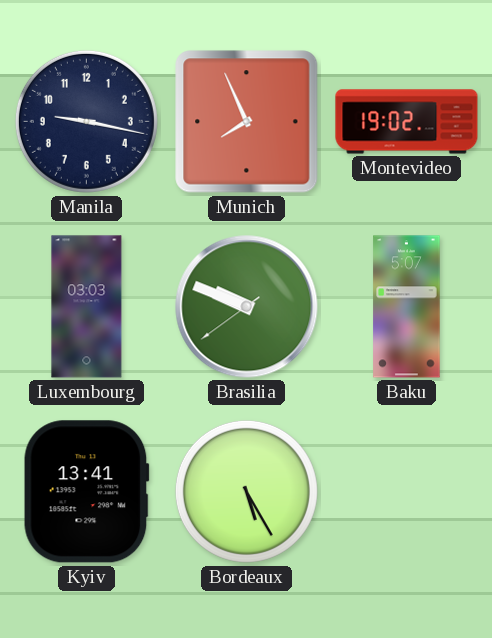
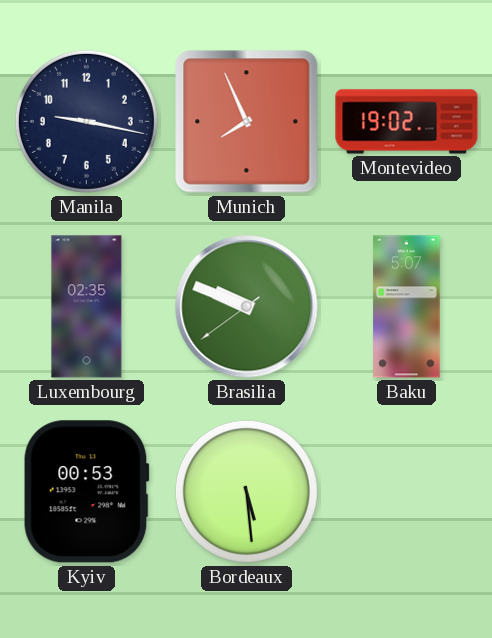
Luxembourg: 03:03 -> 02:35
Kyiv: 13:41 -> 00:53
Bordeaux: 5:25 -> 5:29
